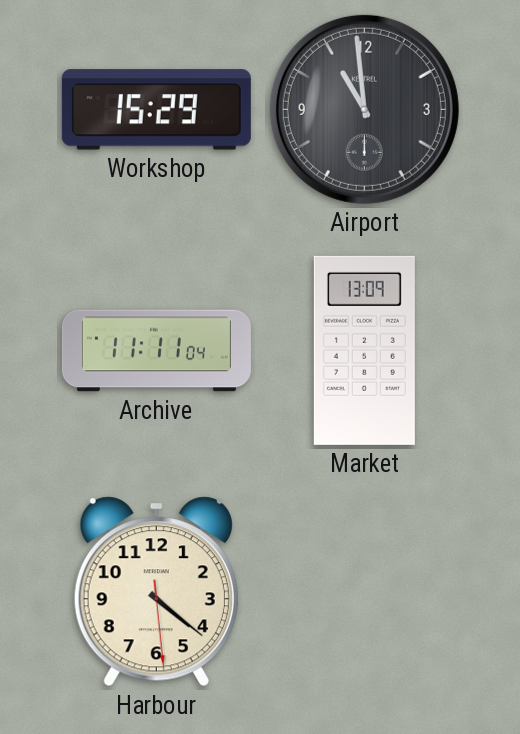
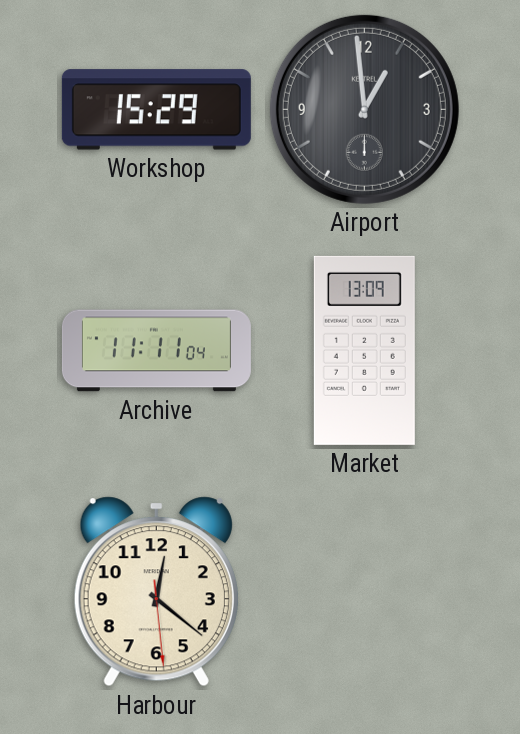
Airport: 10:59 -> 12:59
Harbour: 4:21 -> 12:21
